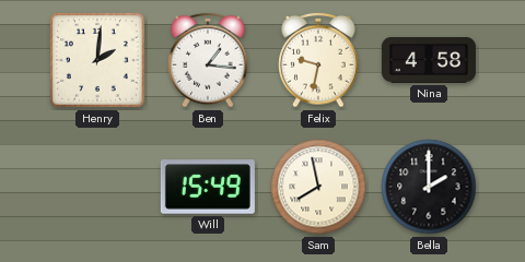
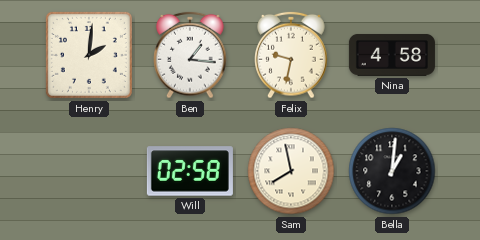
Will: 15:49 -> 02:58
Bella: 2:00 -> 1:01
